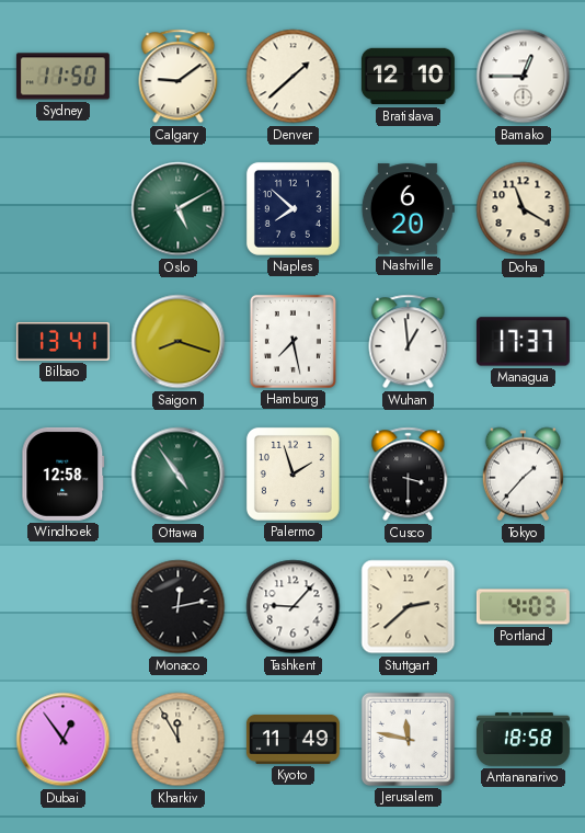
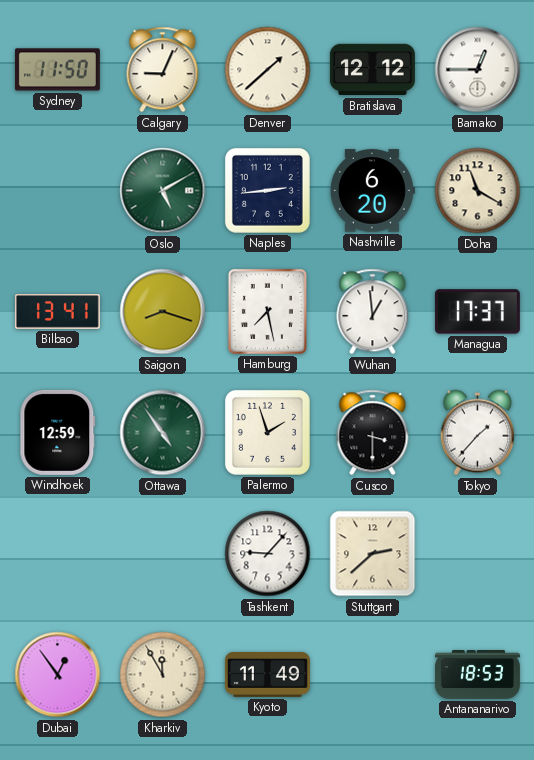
Calgary: 9:09 -> 9:04
Bratislava: 12:10 -> 12:12
Naples: 7:52 -> 2:44
Windhoek: 12:58 -> 12:59
Monaco: 12:13 -> none
Portland: 4:03 -> none
Jerusalem: 11:47 -> none
Antananarivo: 18:58 -> 18:53
